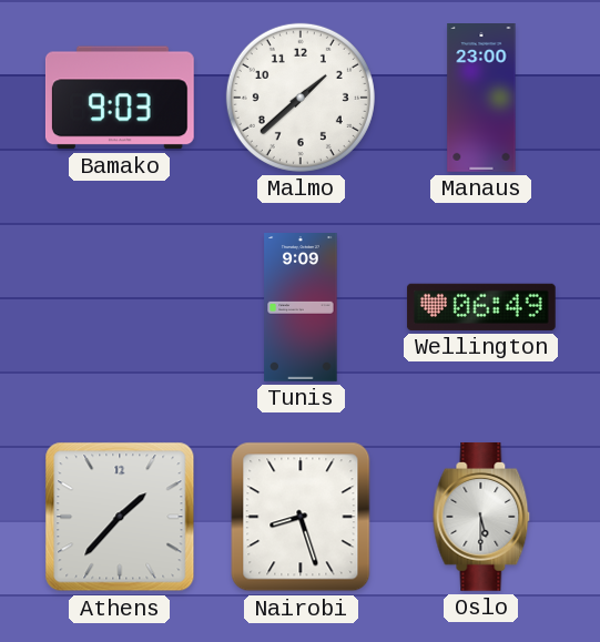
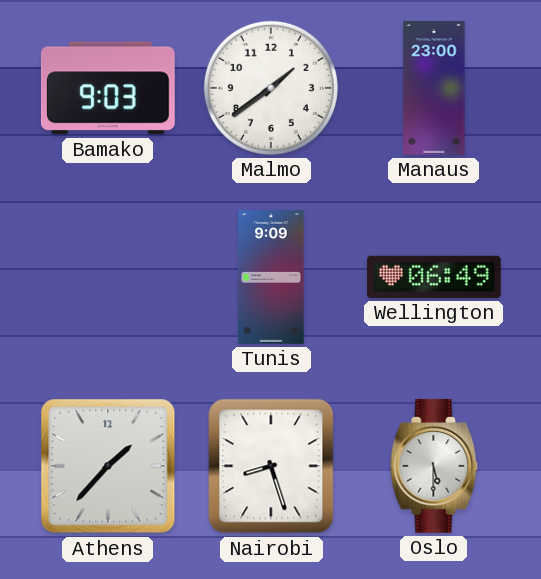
Malmo: 1:38 -> 1:39
